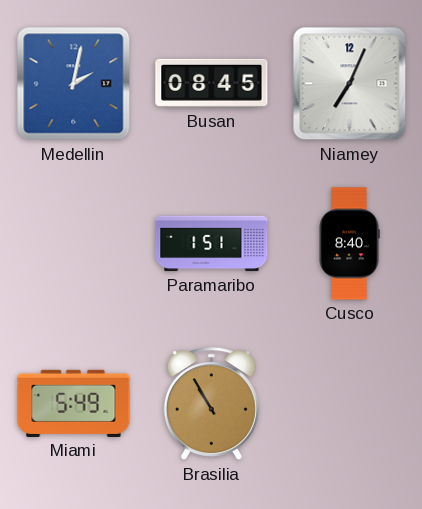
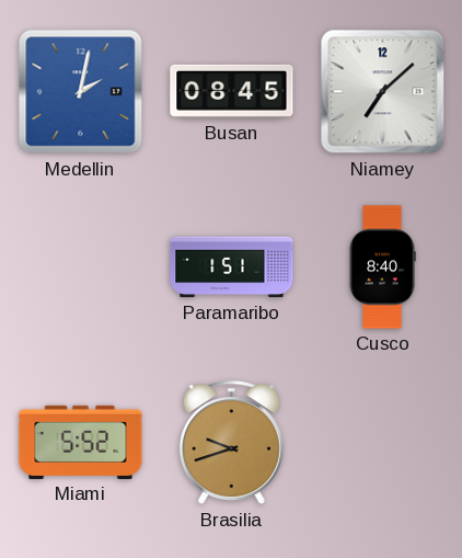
Niamey: 7:04 -> 7:08
Miami: 5:49 -> 5:52
Brasilia: 10:55 -> 9:42
